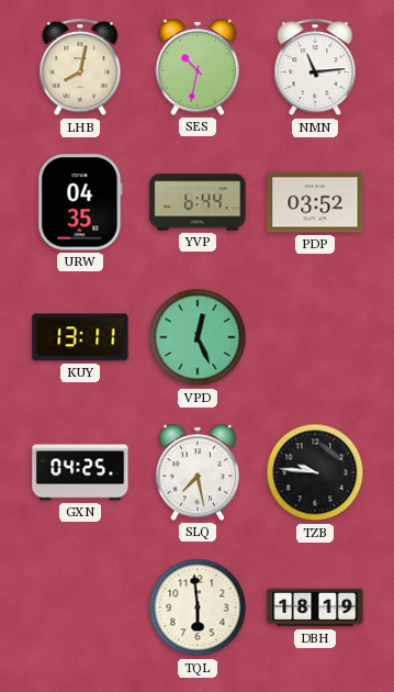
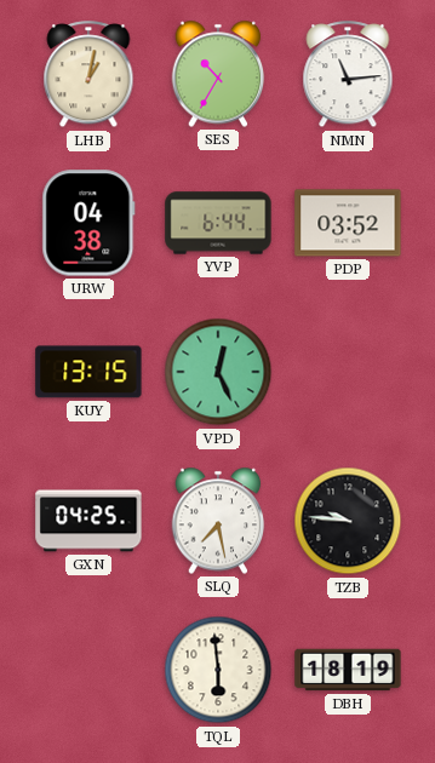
LHB: 8:02 -> 1:02
SES: 10:32 -> 10:35
URW: 04:35 -> 04:38
KUY: 13:11 -> 13:15
